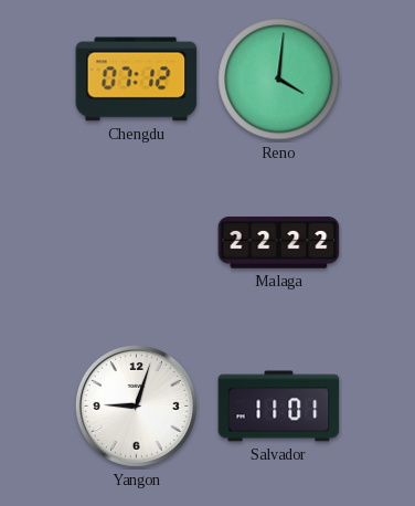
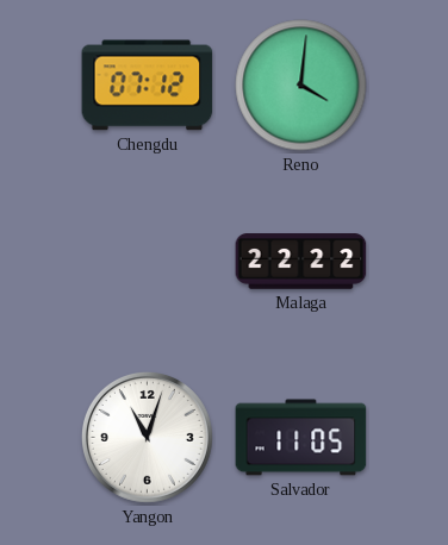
Yangon: 9:03 -> 11:03
Salvador: 11:01 -> 11:05
